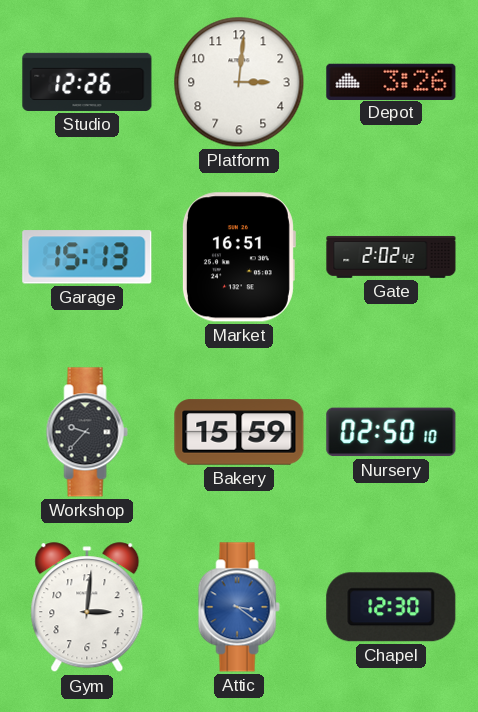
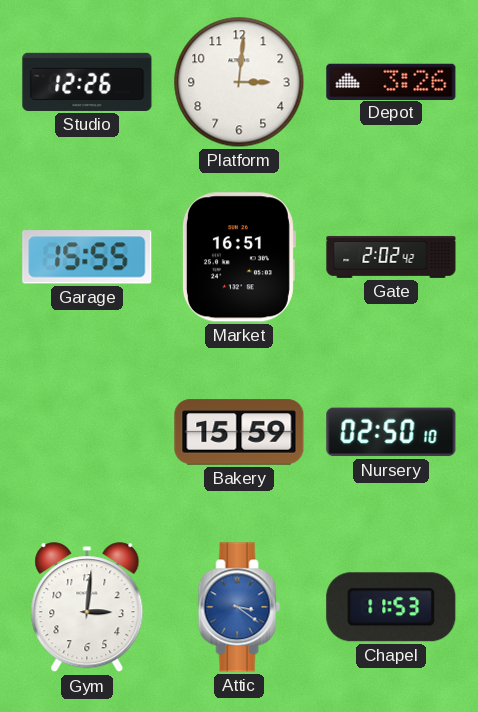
Garage: 15:13 -> 15:55
Workshop: 9:37 -> none
Chapel: 12:30 -> 11:53
